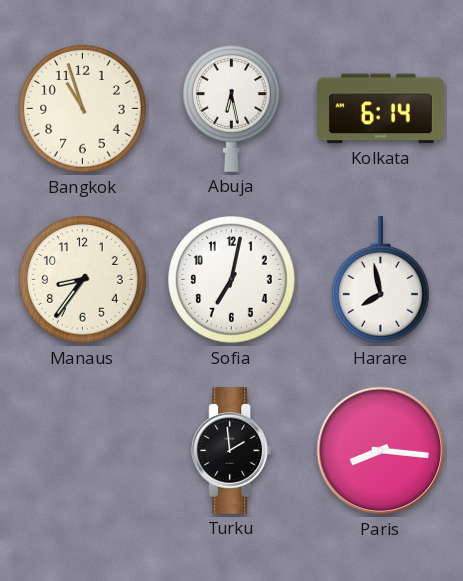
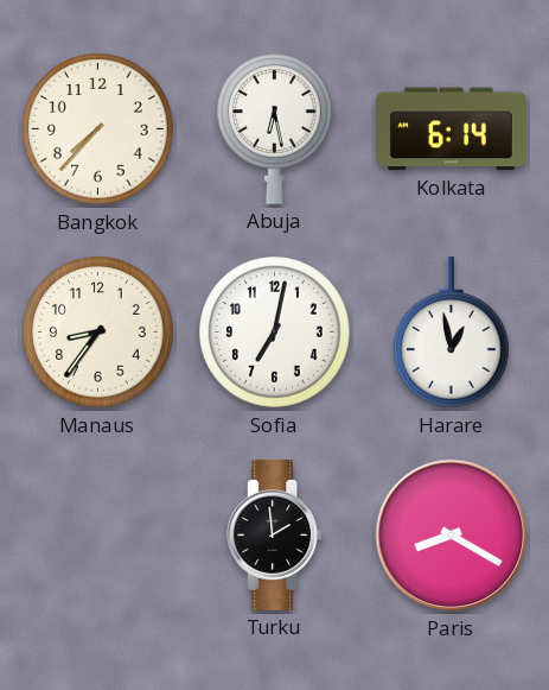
Bangkok: 10:57 -> 7:37
Harare: 7:58 -> 12:58
Paris: 8:16 -> 8:20
